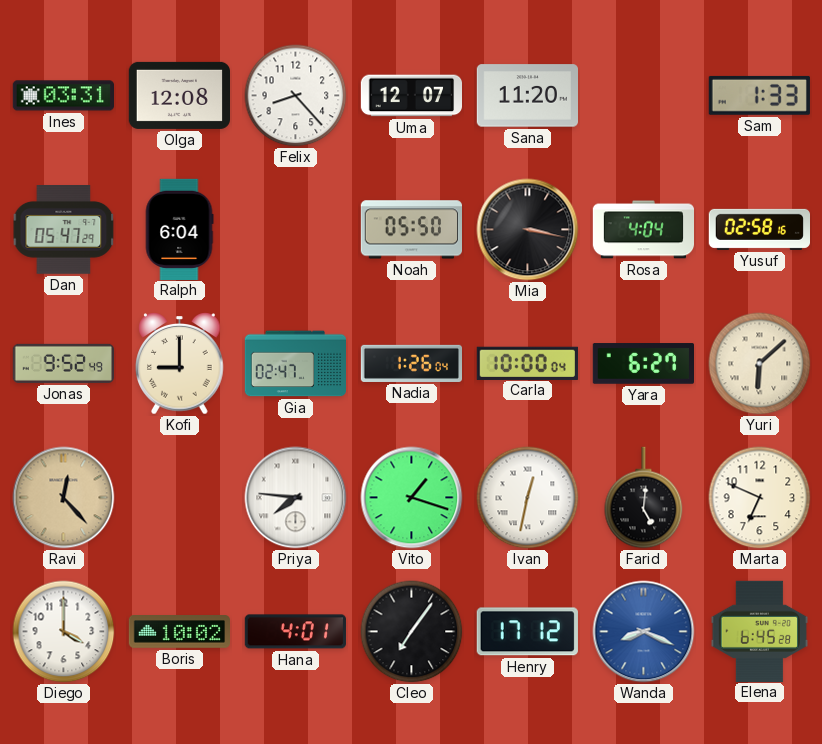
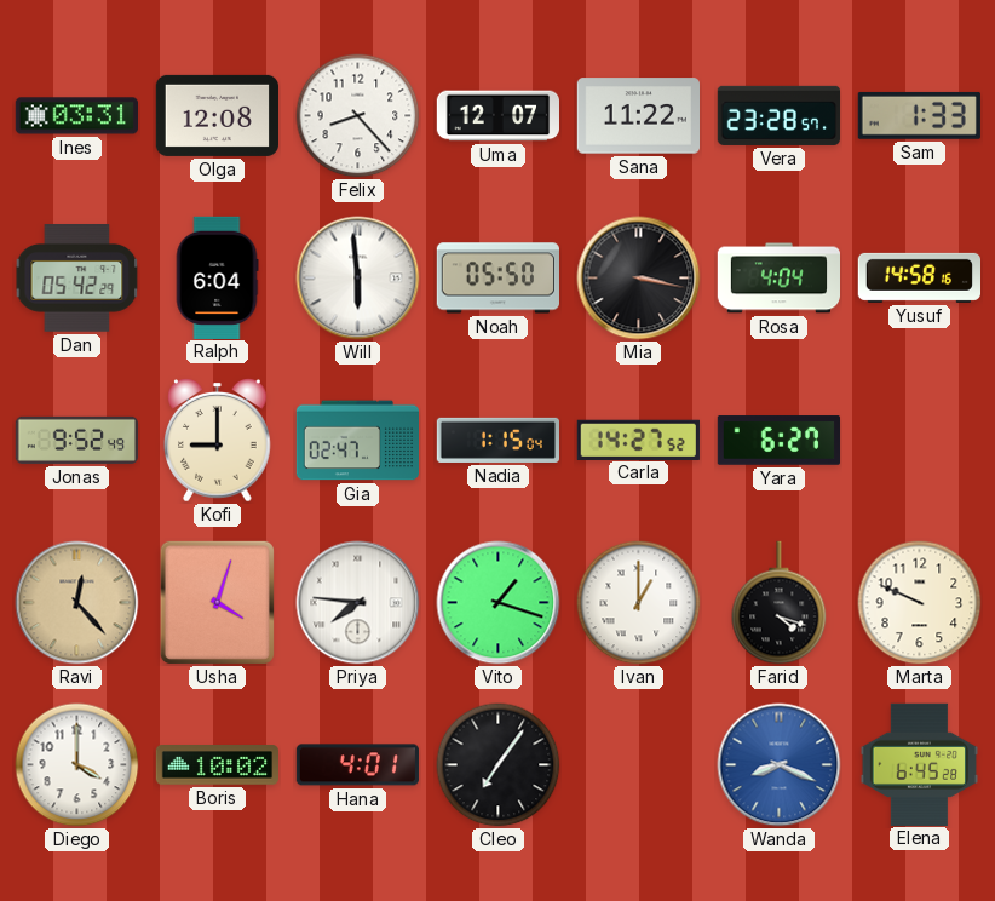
Sana: 11:20 -> 11:22
Vera: none -> 23:28
Dan: 05:47 -> 05:42
Will: none -> 5:59
Yusuf: 02:58 -> 14:58
Nadia: 1:26 -> 1:15
Carla: 10:00 -> 14:27
Yuri: 6:08 -> none
Usha: none -> 4:03
Ivan: 12:32 -> 1:00
Farid: 5:01 -> 4:18
Marta: 6:49 -> 9:49
Henry: 17:12 -> none
